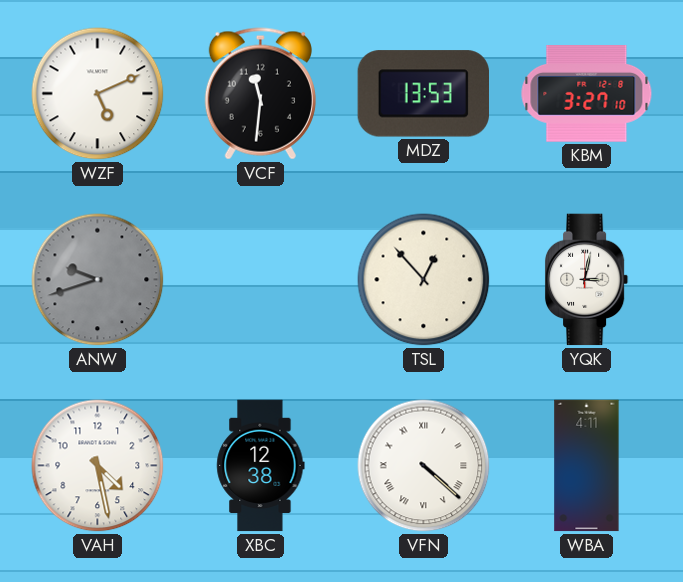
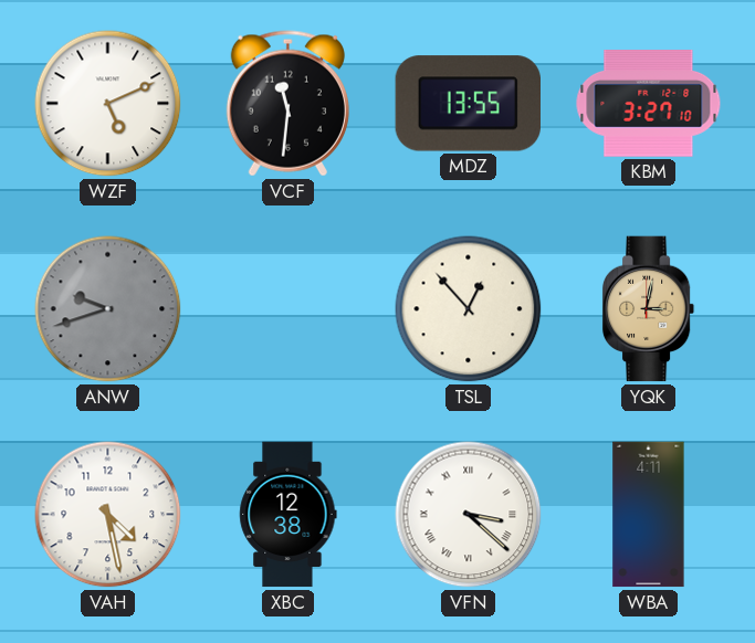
MDZ: 13:53 -> 13:55
YQK dial: white -> champagne
VFN: 4:22 -> 3:22
